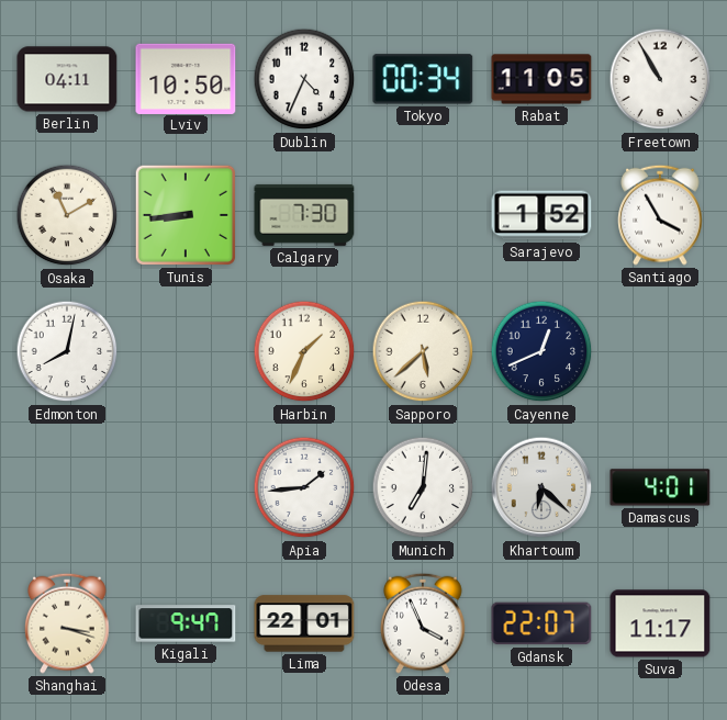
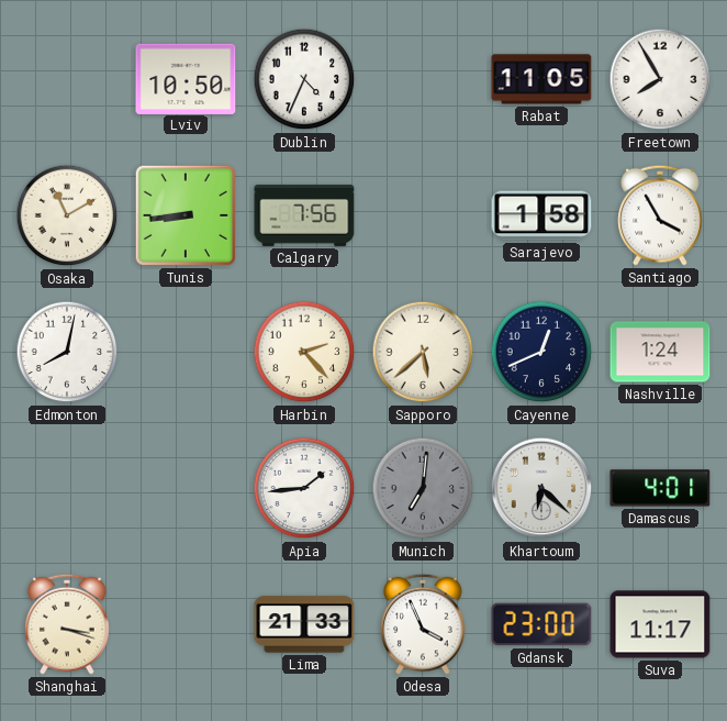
Berlin: 04:11 -> none
Tokyo: 00:34 -> none
Freetown: 10:55 -> 7:55
Calgary: 7:30 -> 7:56
Sarajevo: 1:52 -> 1:58
Harbin: 1:34 -> 2:23
Nashville: none -> 1:24
Munich dial: white -> grey
Kigali: 9:47 -> none
Lima: 22:01 -> 21:33
Gdansk: 22:07 -> 23:00
